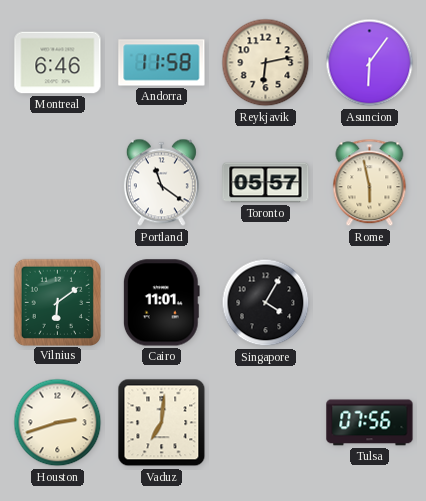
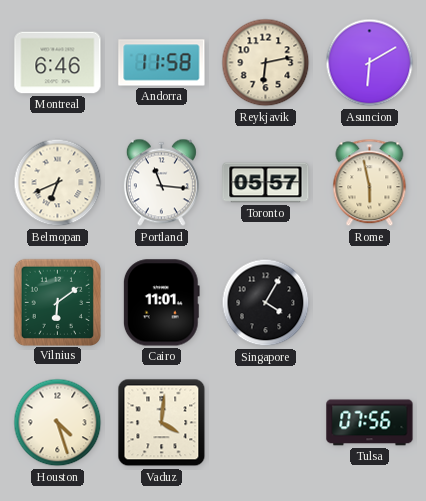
Asuncion: 6:06 -> 6:10
Belmopan: none -> 6:41
Portland: 11:21 -> 11:16
Houston: 2:42 -> 4:27
Vaduz: 7:01 -> 4:01
